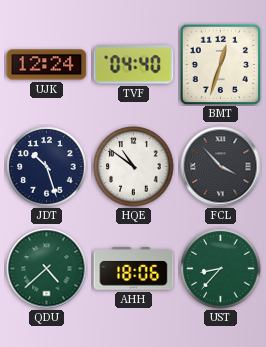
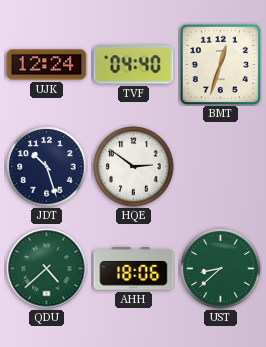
HQE: 10:51 -> 2:51
FCL: 3:53 -> none
UST: 8:37 -> 8:38
